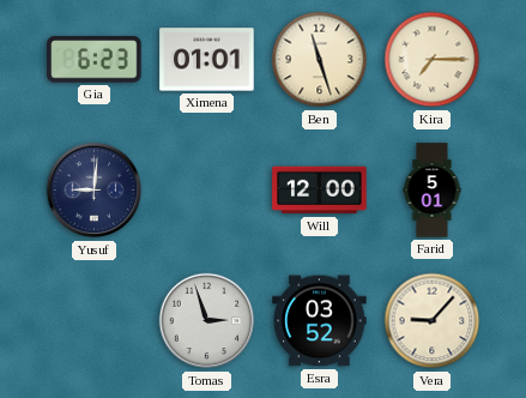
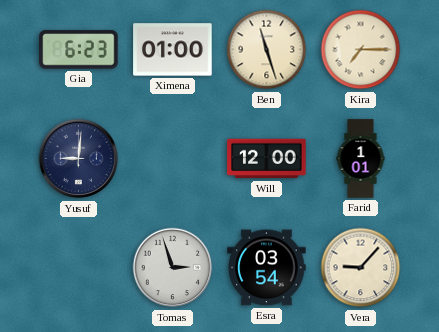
Ximena: 01:01 -> 01:00
Farid: 5:01 -> 1:01
Esra: 03:52 -> 03:54
